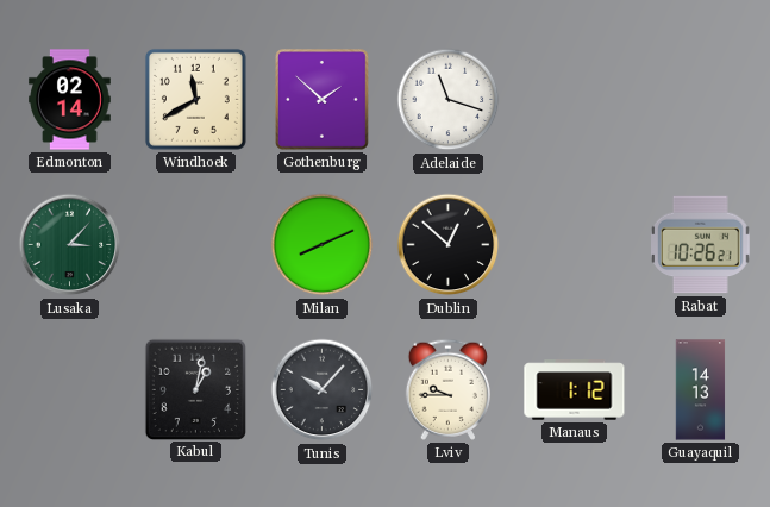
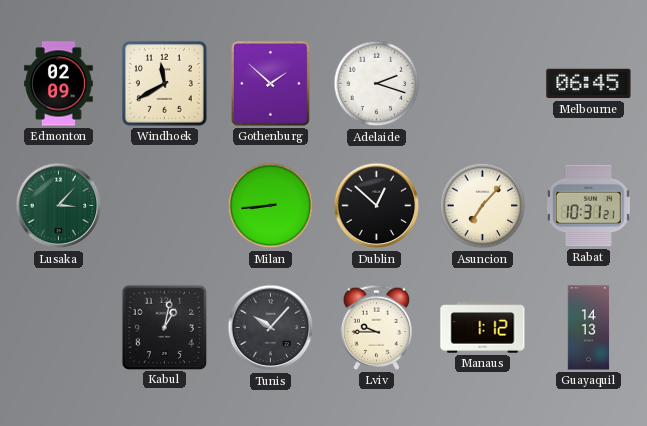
Edmonton: 02:14 -> 02:09
Adelaide: 11:18 -> 2:18
Melbourne: none -> 06:45
Milan: 8:11 -> 8:44
Asuncion: none -> 7:07
Rabat: 10:26 -> 10:31
